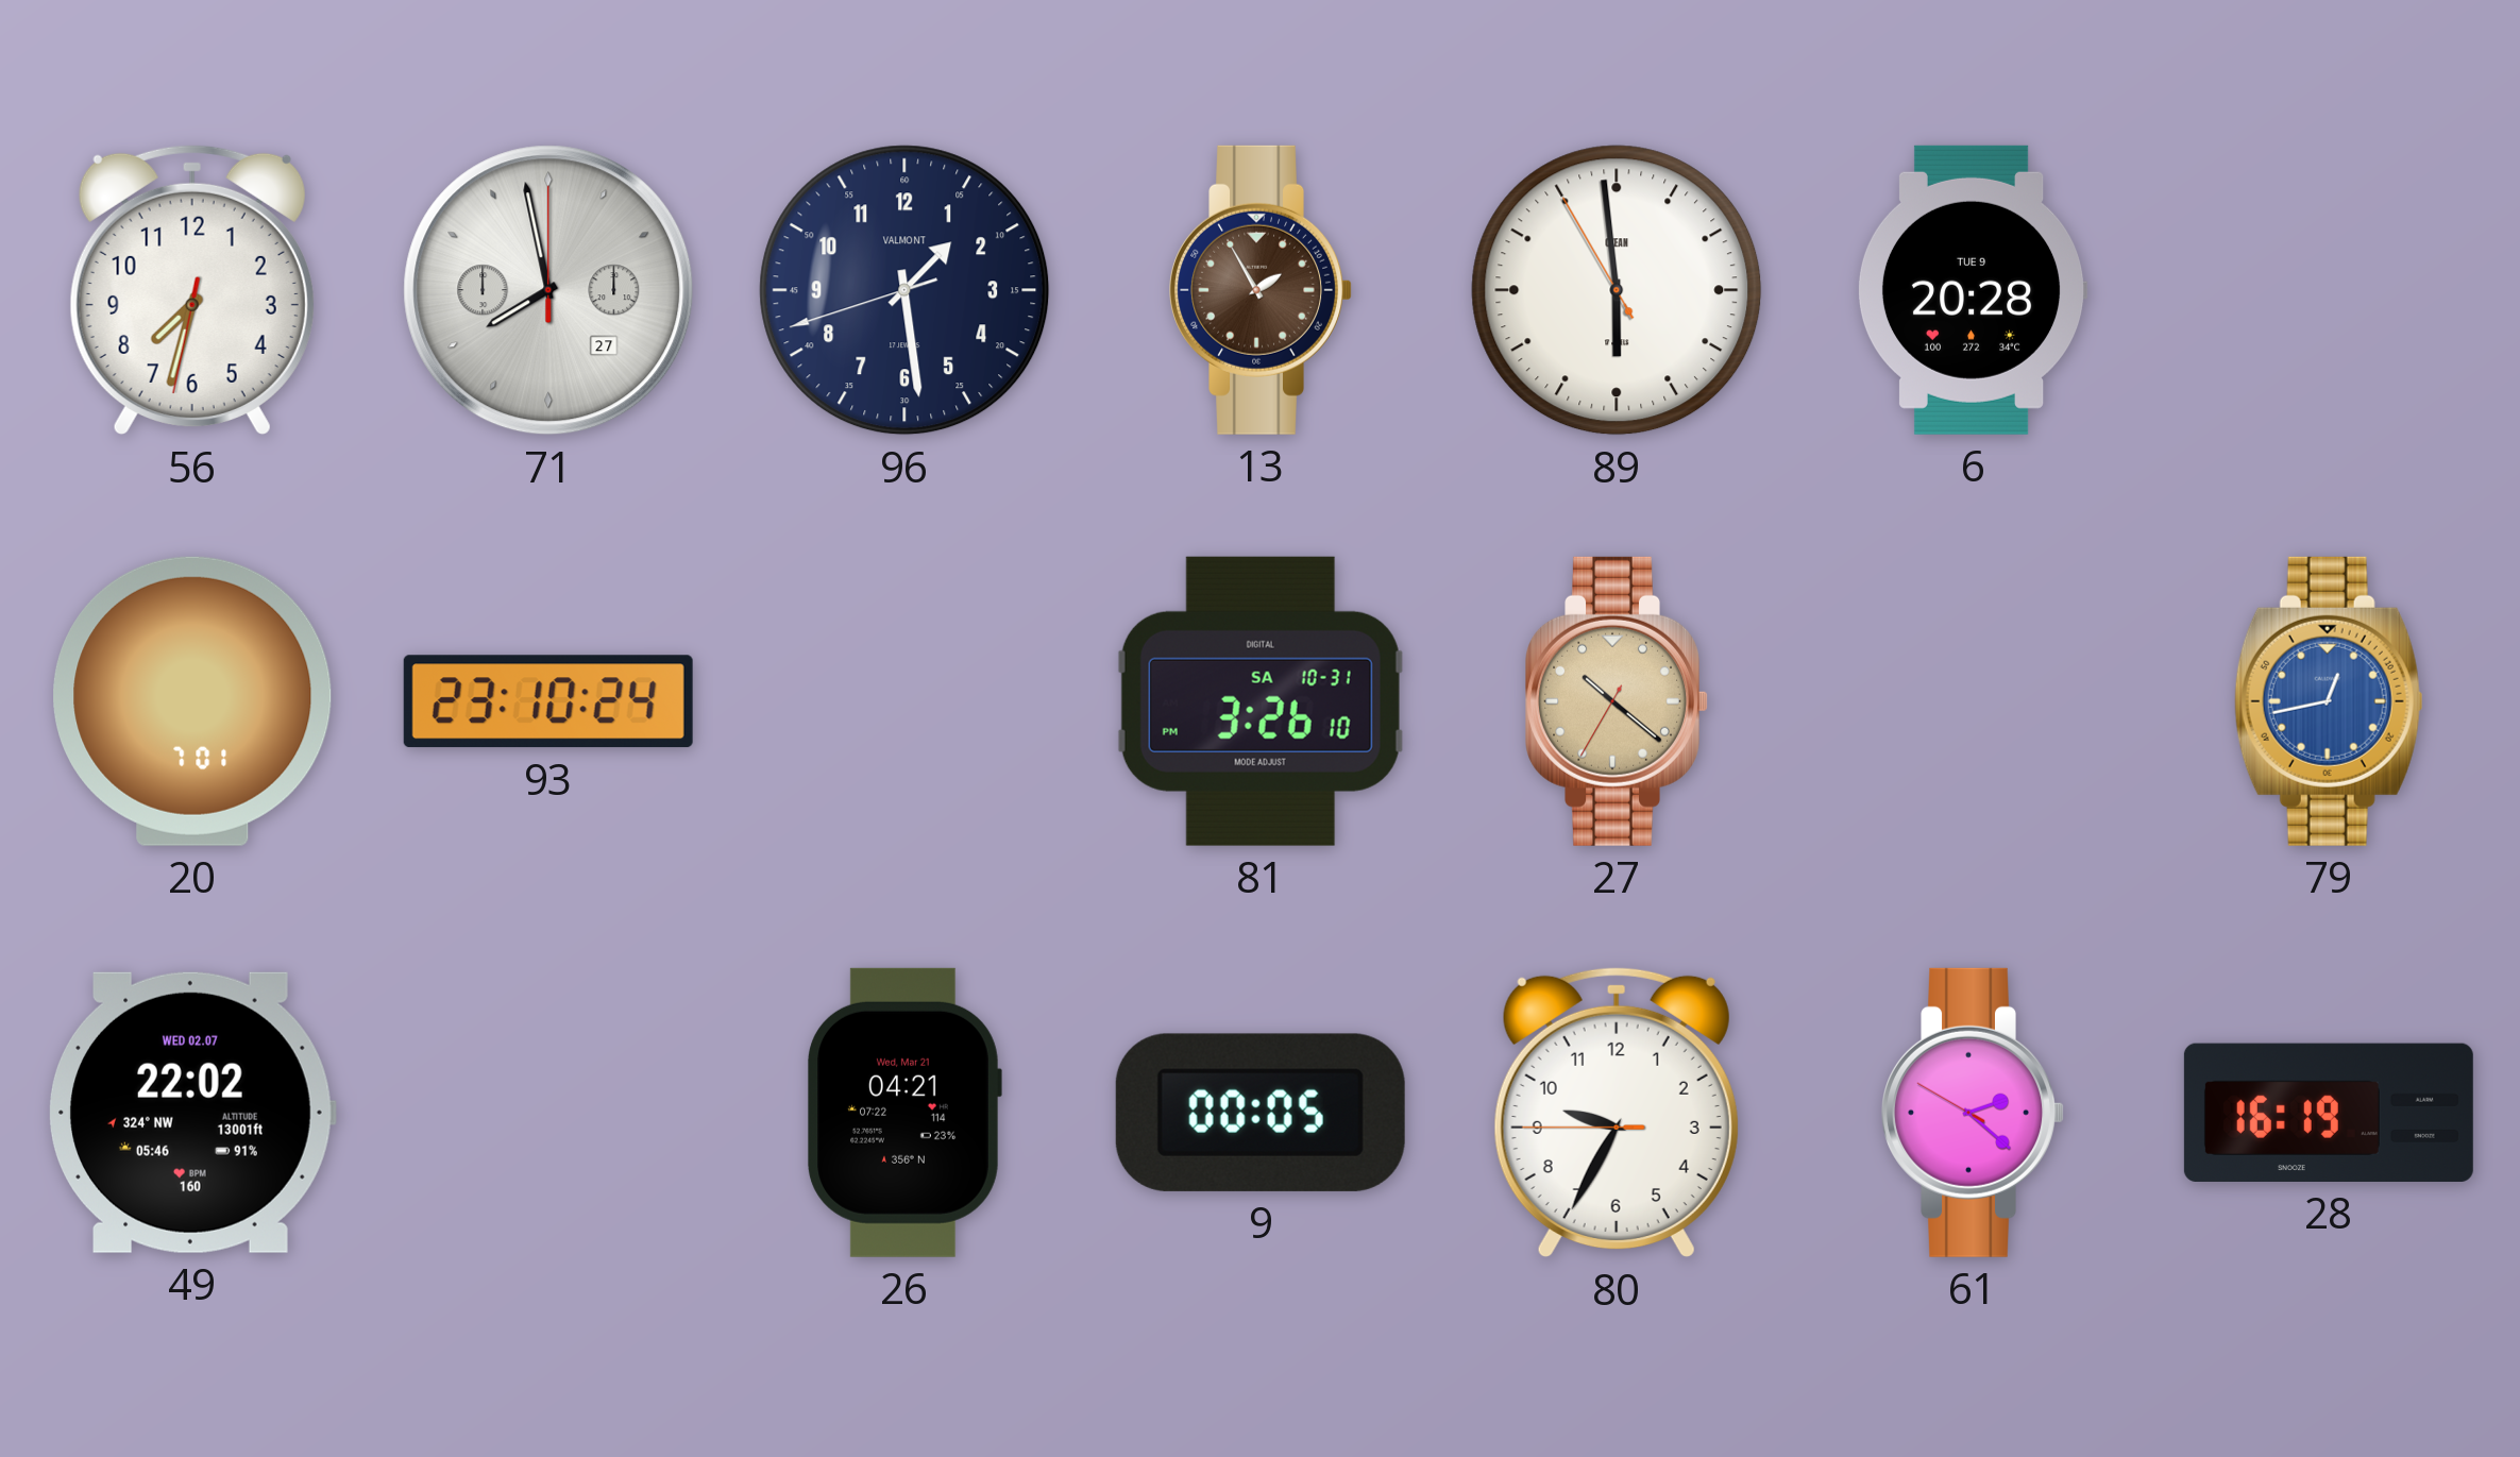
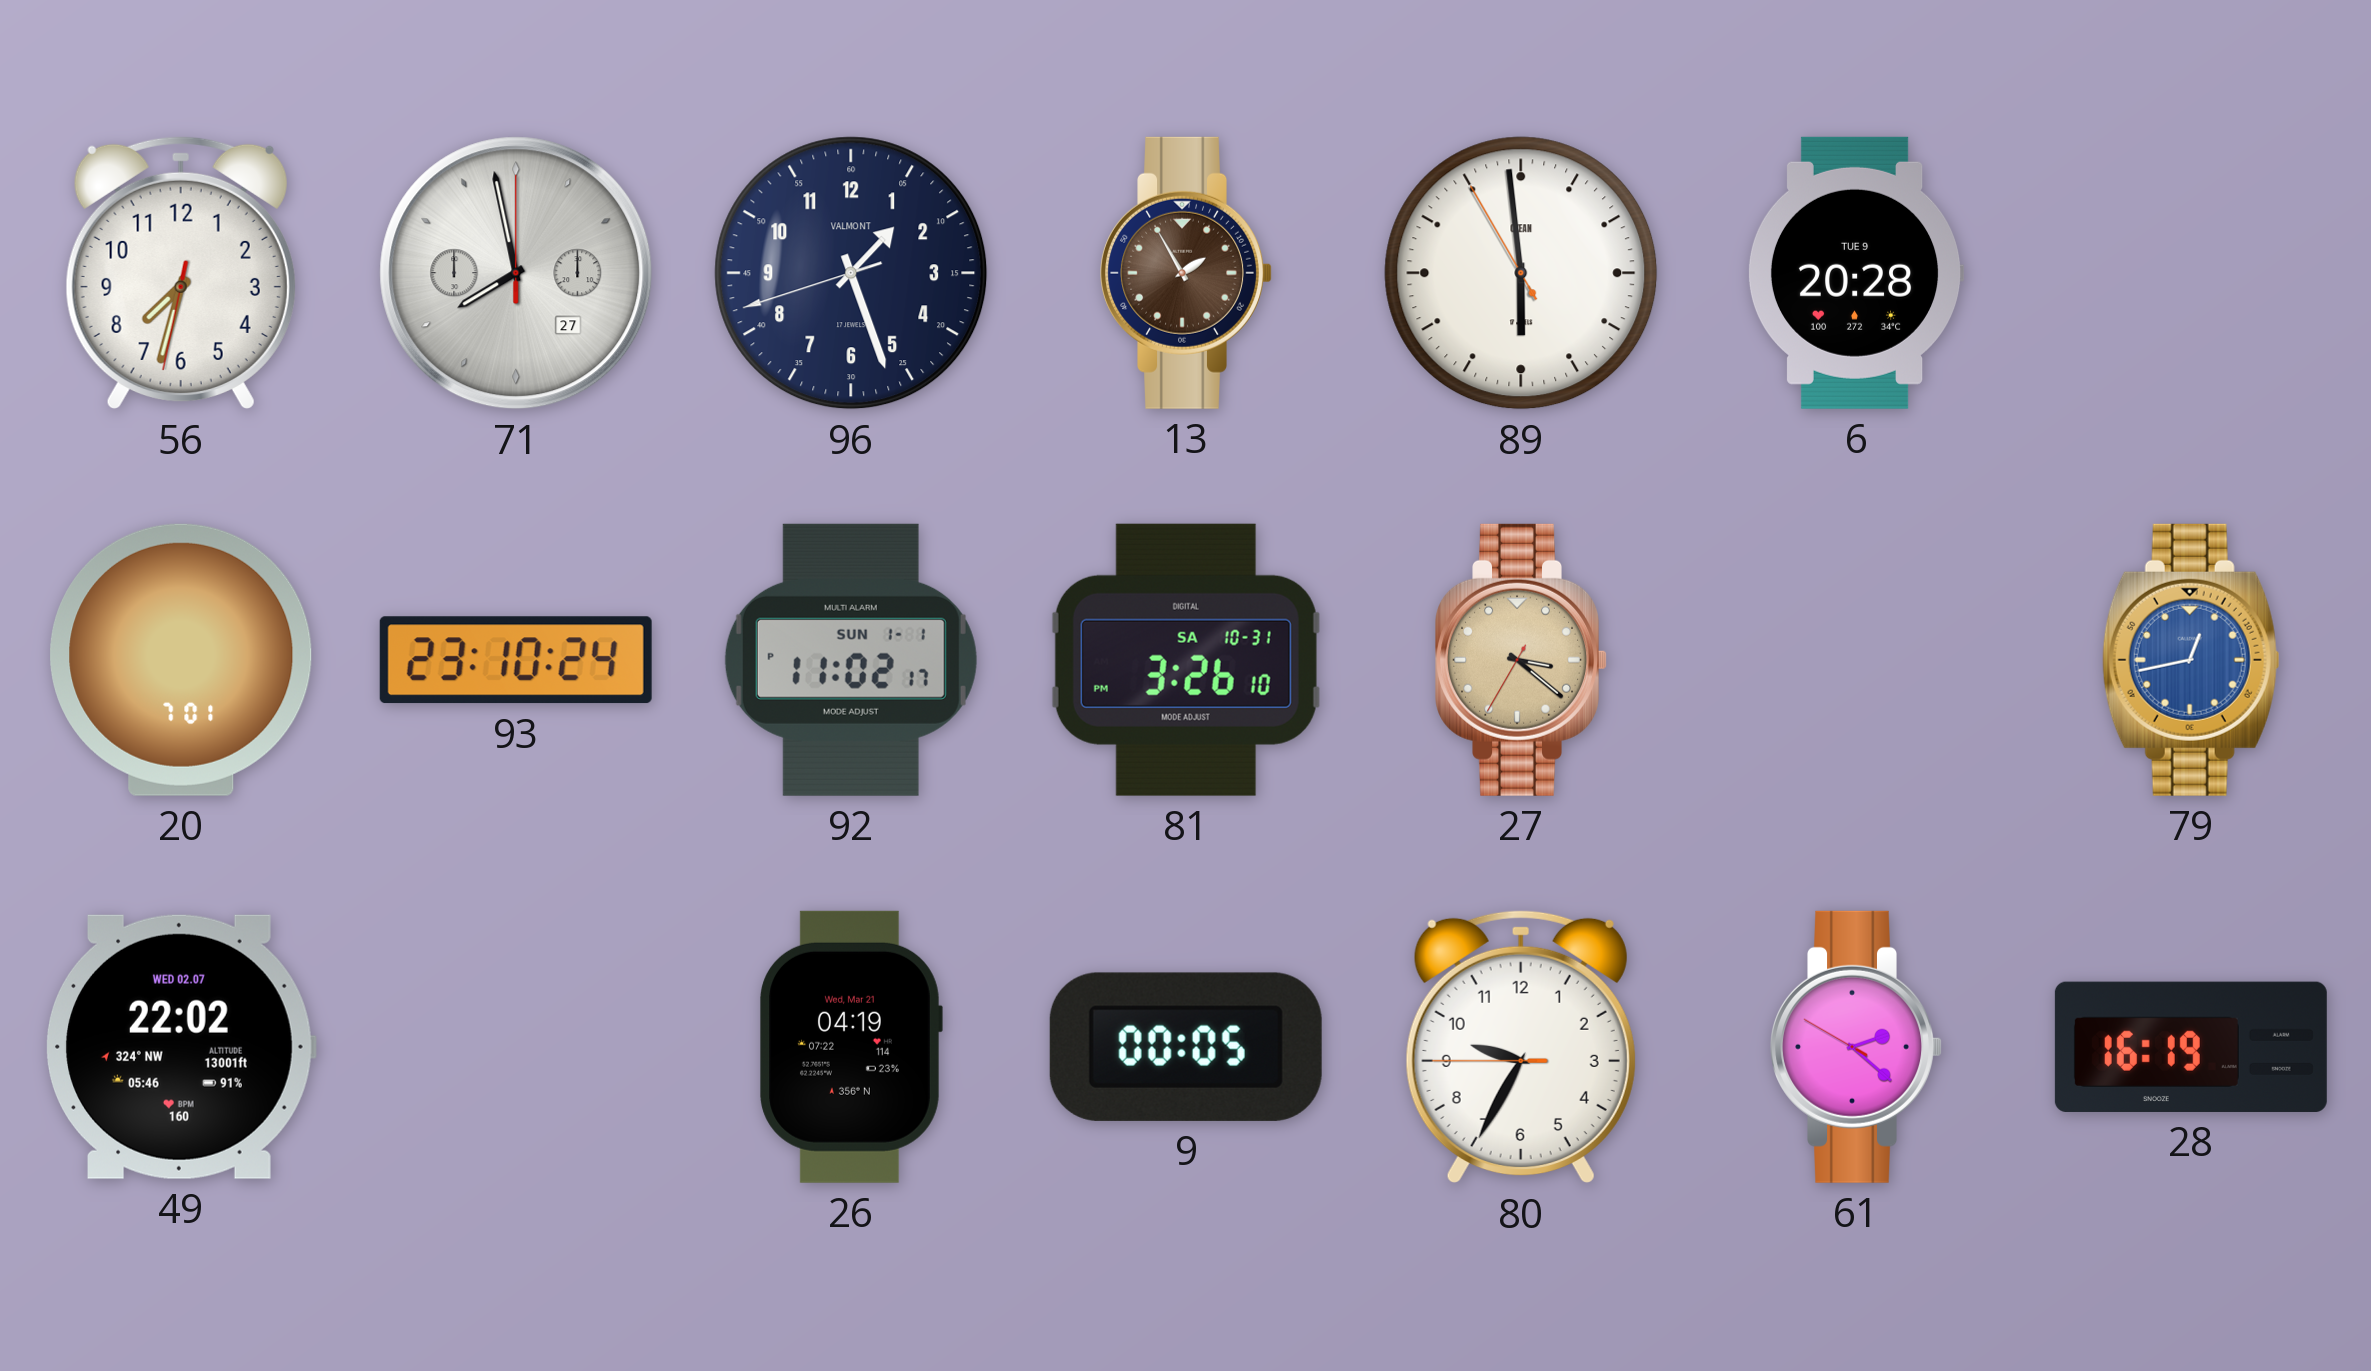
96: 1:28 -> 1:26
92: none -> 11:02
27: 10:21 -> 3:21
26: 04:21 -> 04:19
